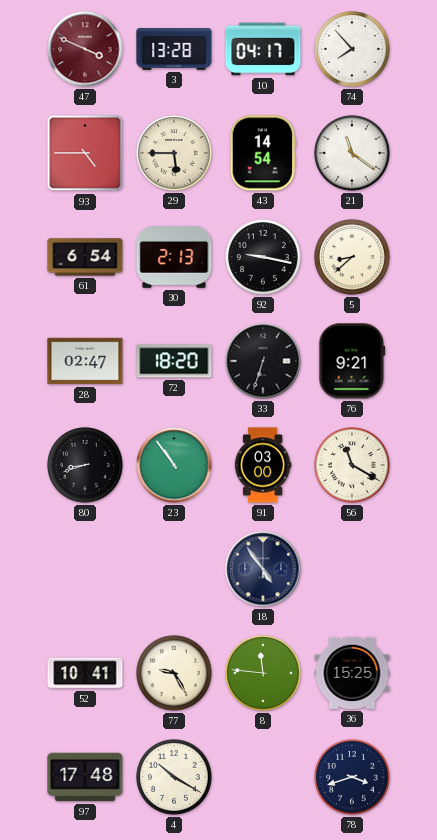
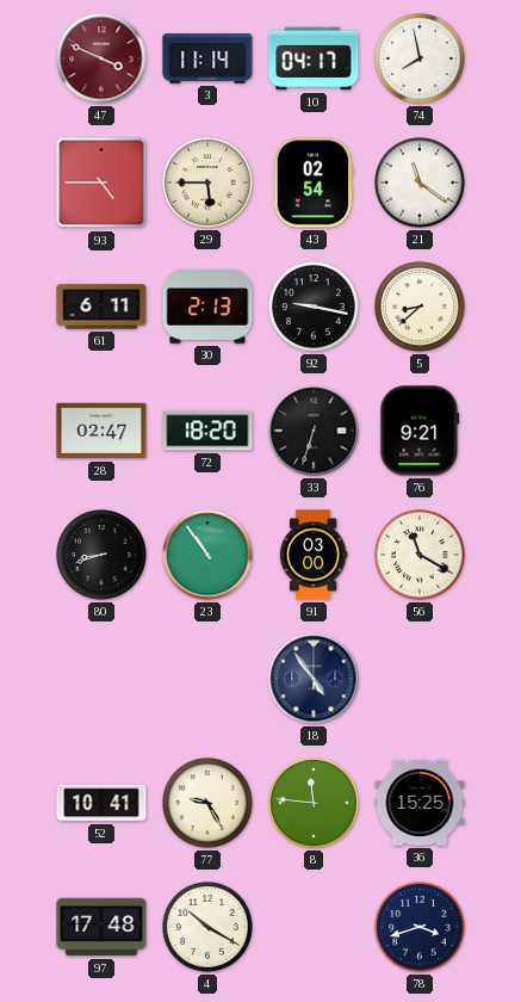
3: 13:28 -> 11:14
74: 7:53 -> 7:58
43: 14:54 -> 02:54
61: 6:54 -> 6:11
